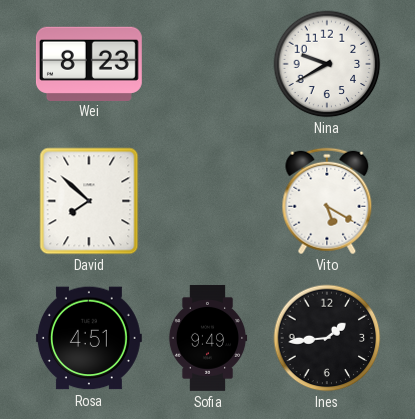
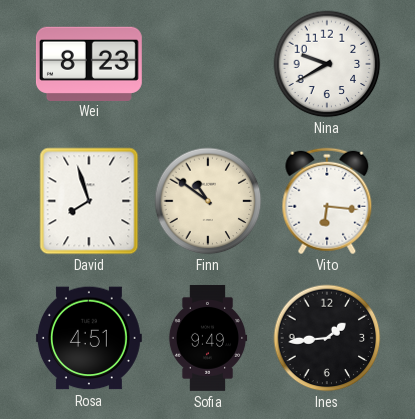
David: 7:52 -> 7:57
Finn: none -> 10:51
Vito: 5:20 -> 6:16
